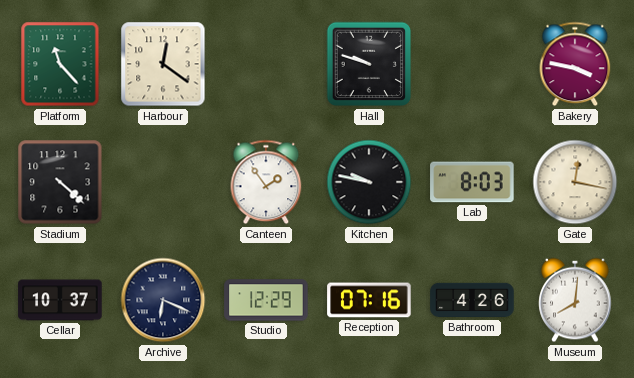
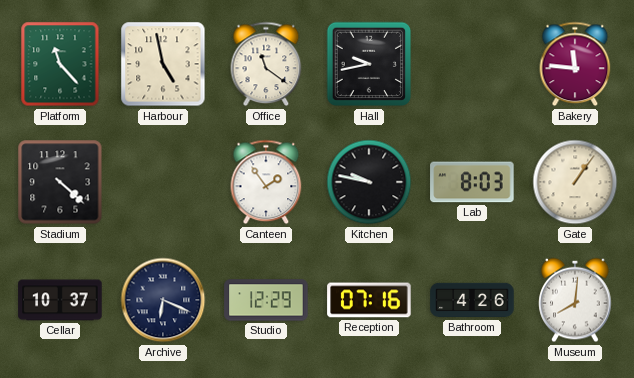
Harbour: 12:21 -> 4:58
Office: none -> 11:21
Hall: 9:48 -> 9:43
Bakery: 3:47 -> 11:46
Gate: 12:17 -> 1:06
